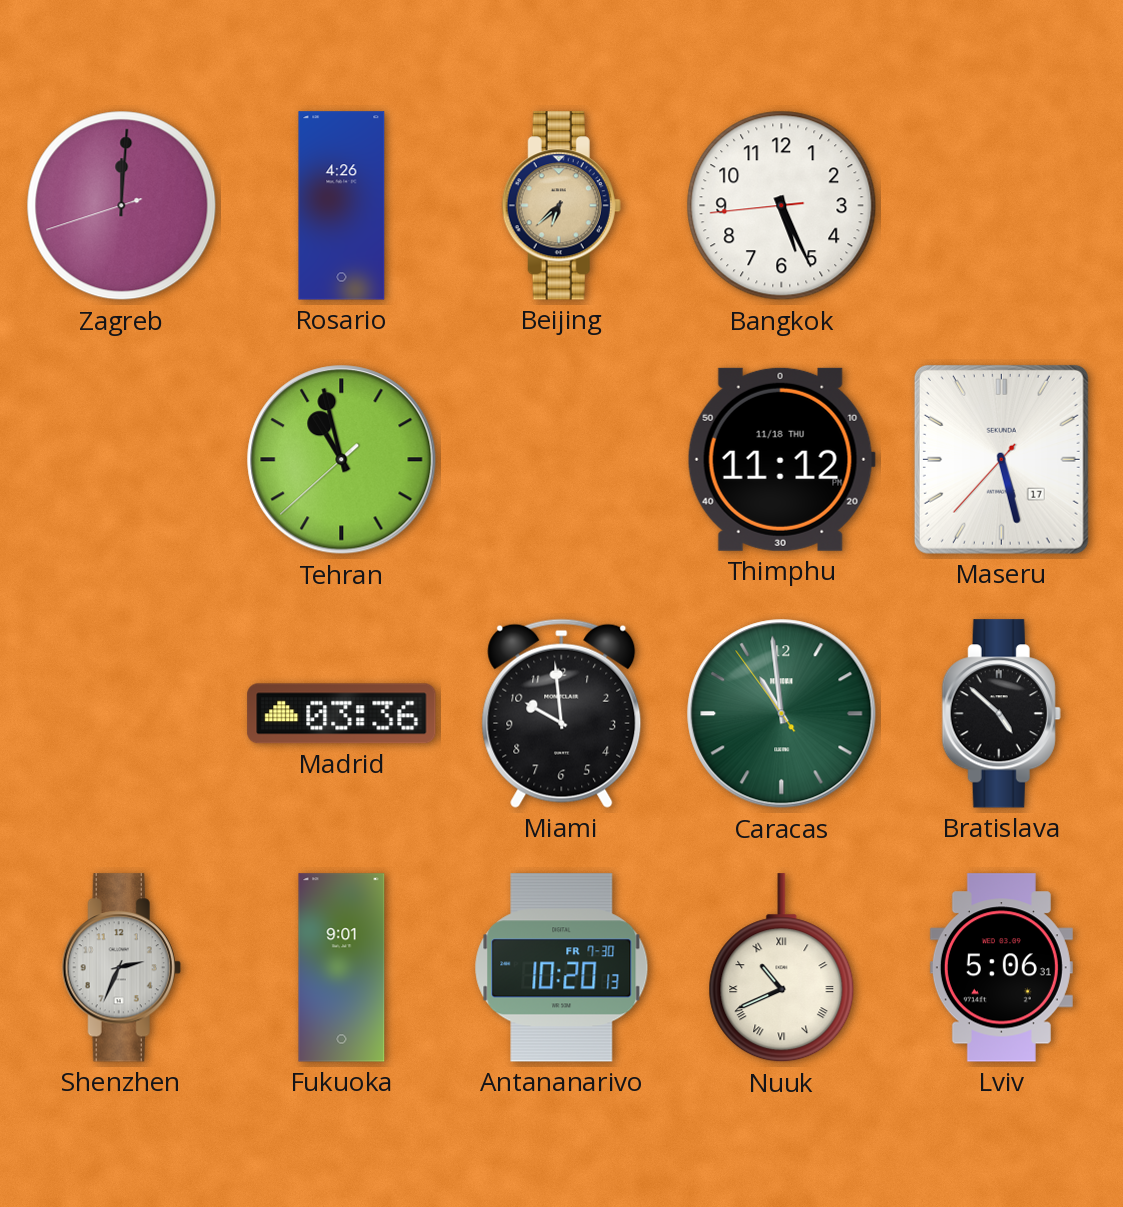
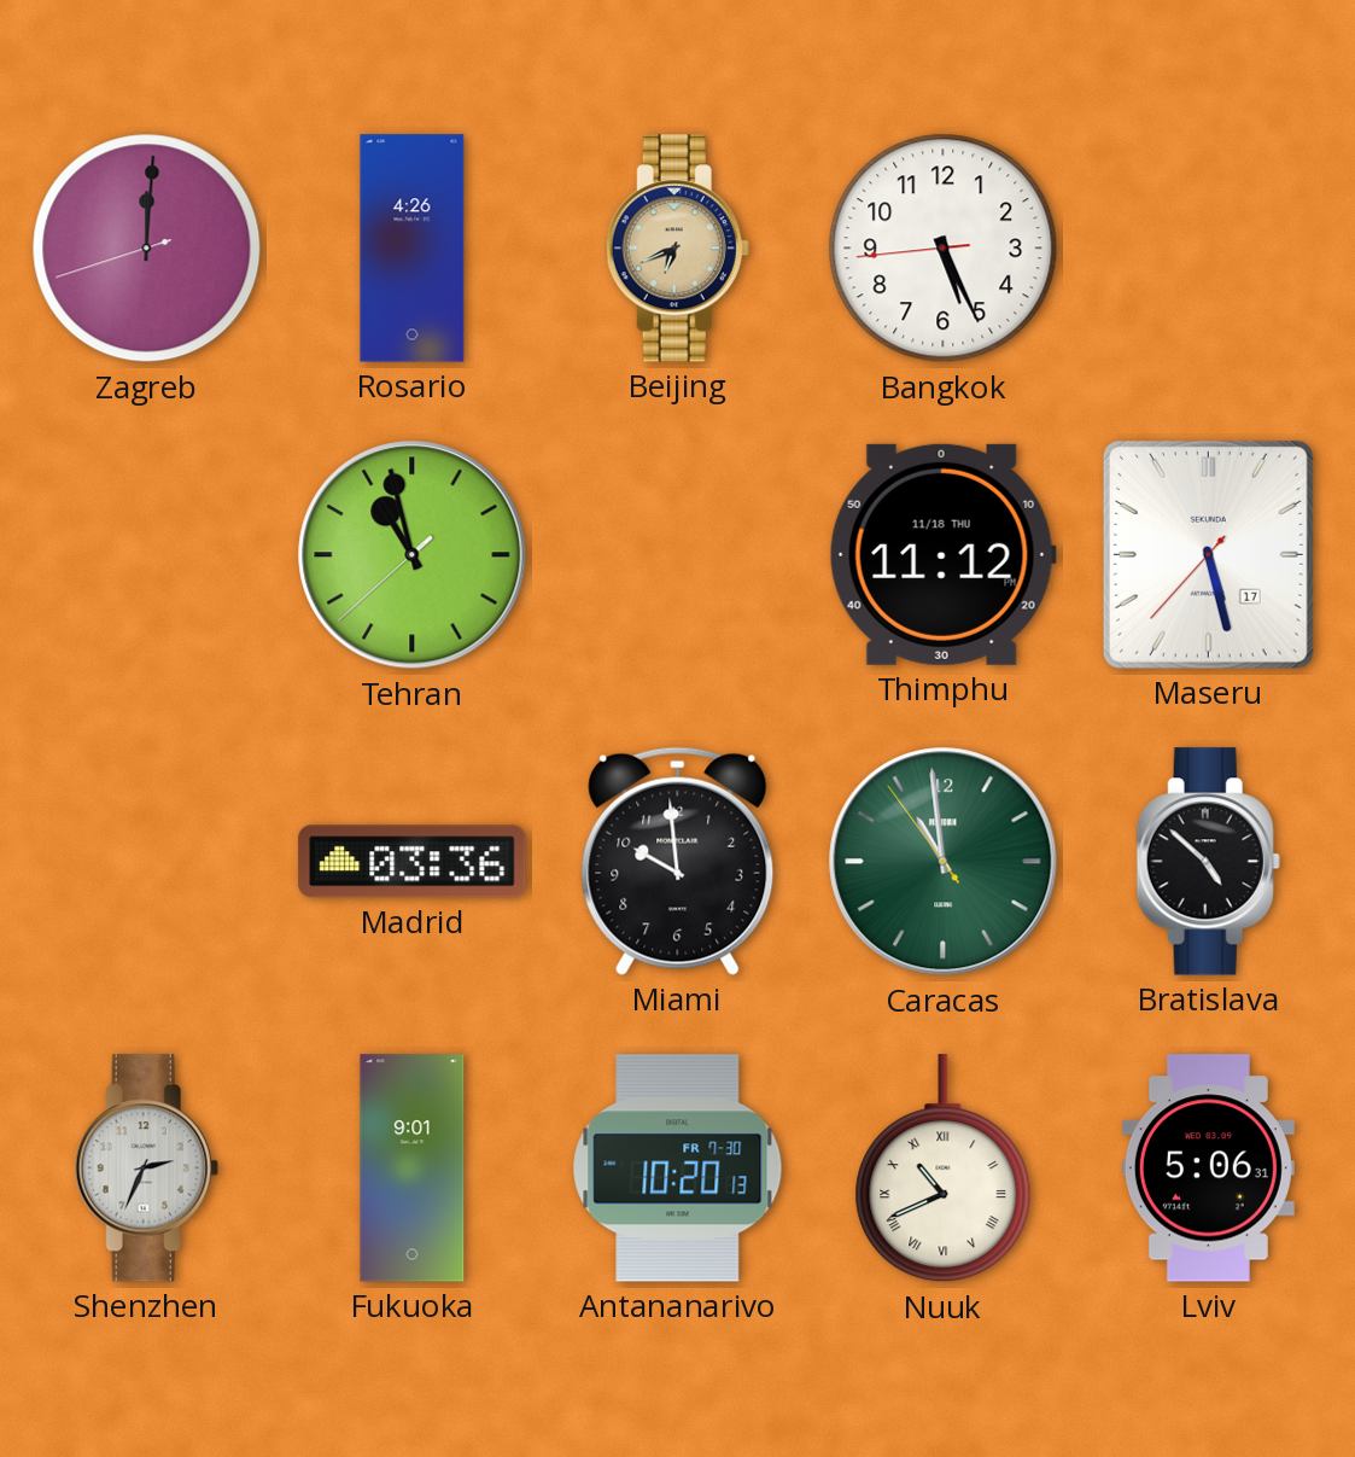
Beijing: 6:38 -> 6:41
